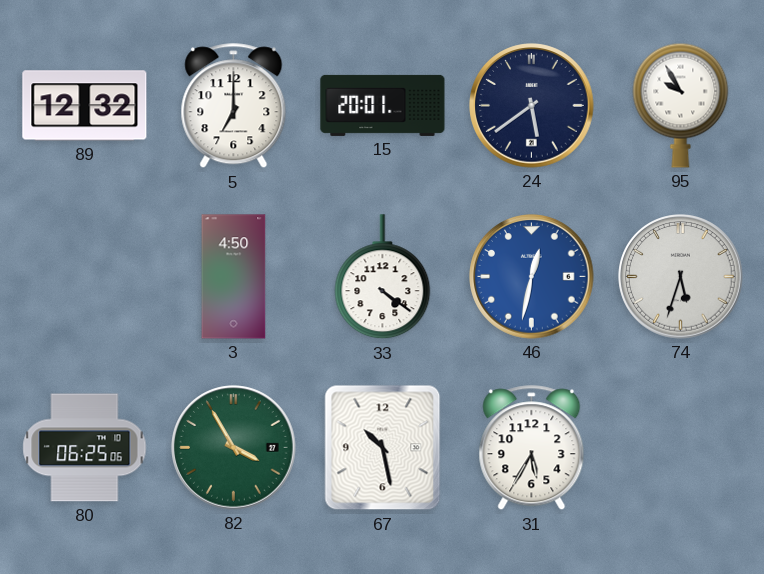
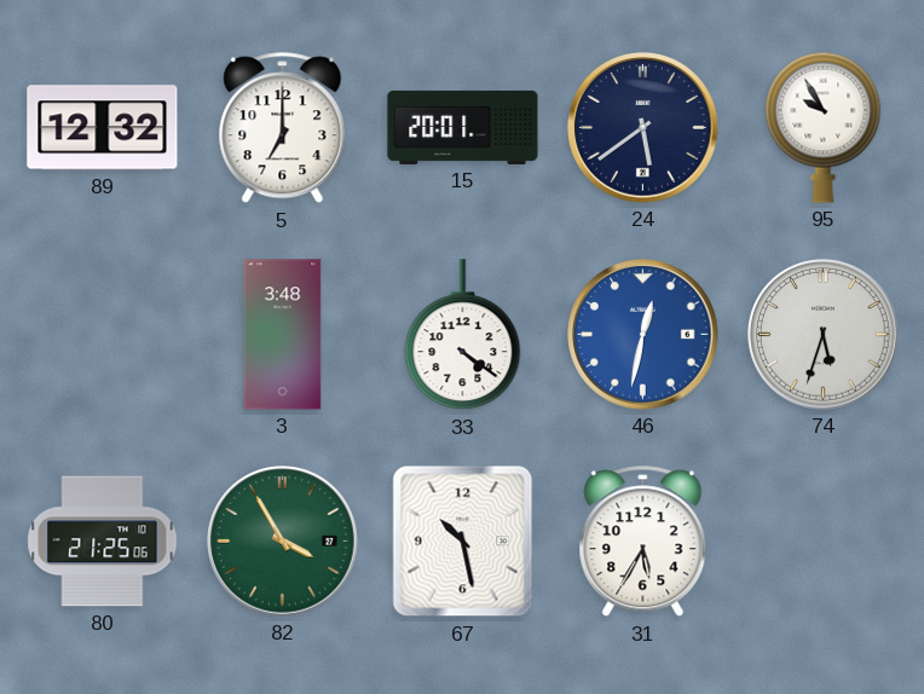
3: 4:50 -> 3:48
80: 06:25 -> 21:25
